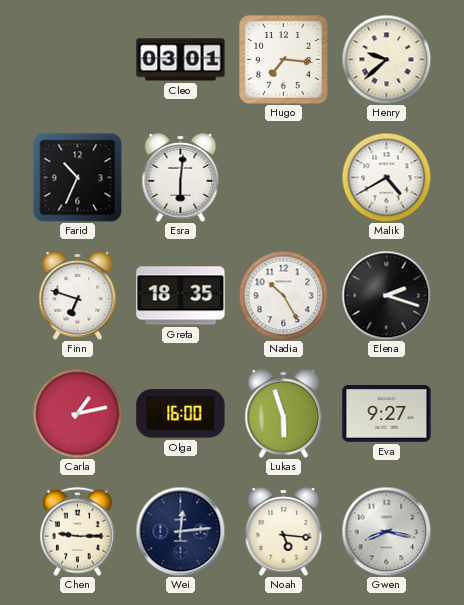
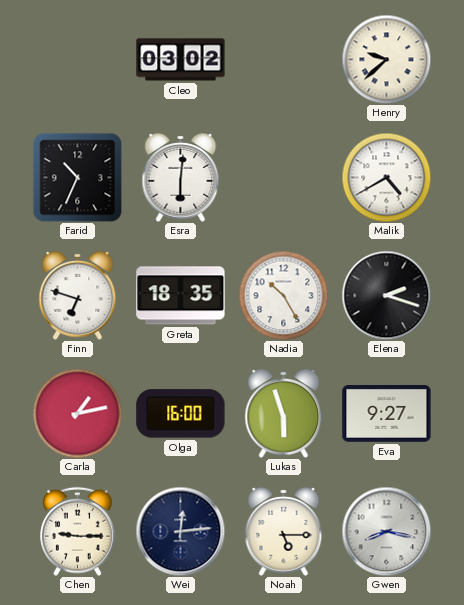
Cleo: 03:01 -> 03:02
Hugo: 7:16 -> none
Noah: 5:16 -> 5:15
